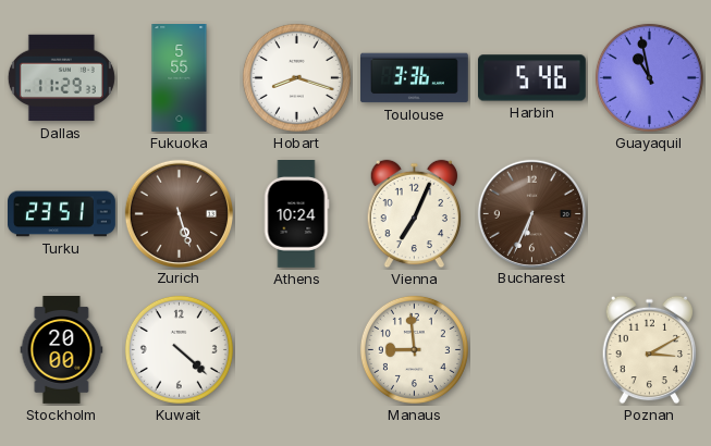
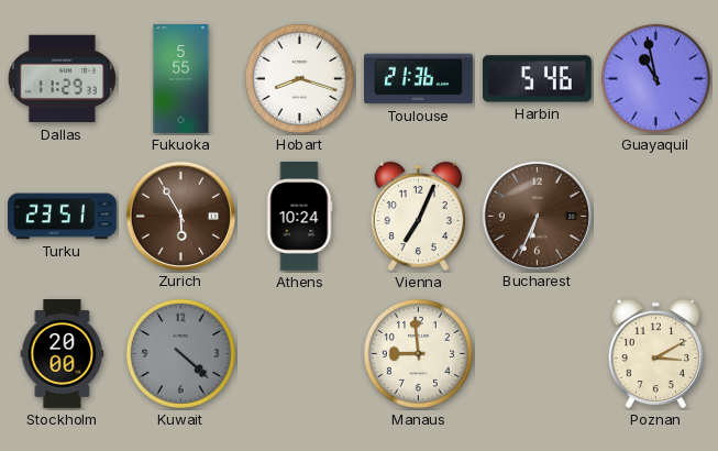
Toulouse: 3:36 -> 21:36
Zurich: 5:27 -> 5:55
Kuwait dial: white -> grey
